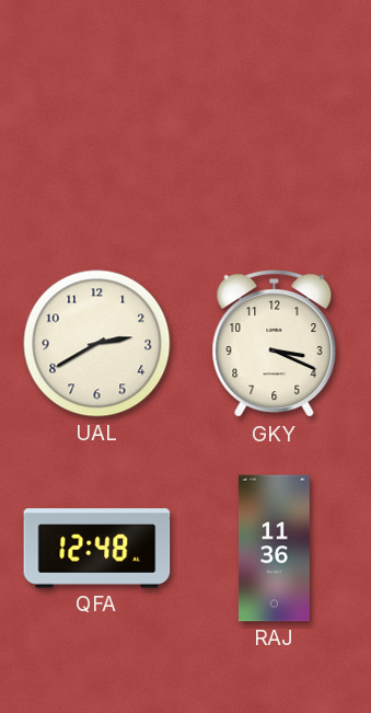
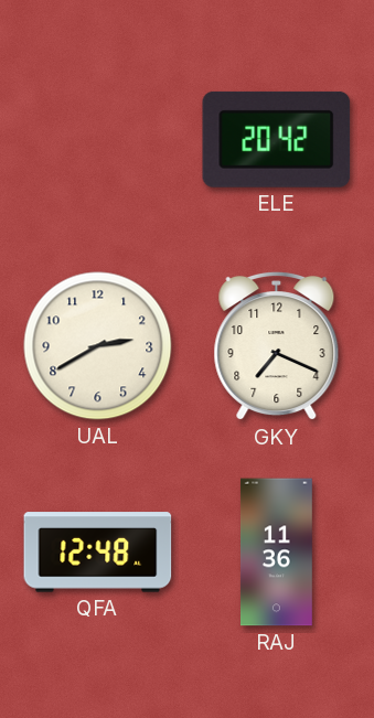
ELE: none -> 20:42
GKY: 3:19 -> 7:19
